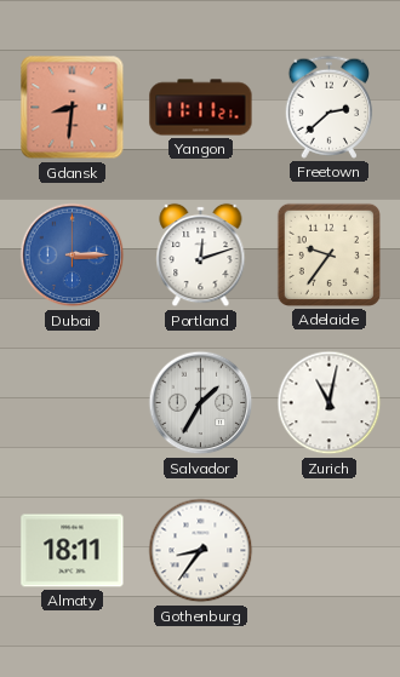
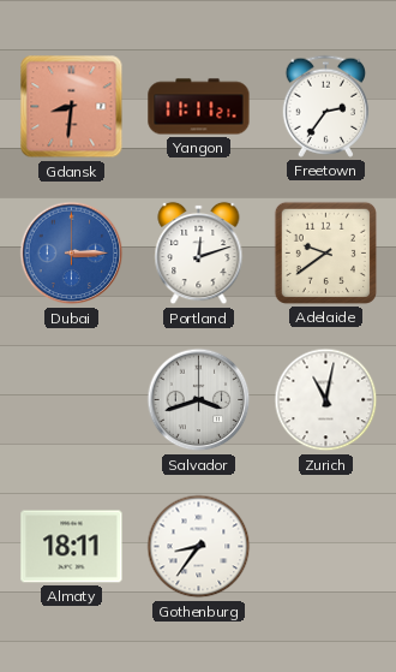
Freetown: 2:38 -> 2:36
Adelaide: 9:36 -> 9:39
Salvador: 1:35 -> 3:42
